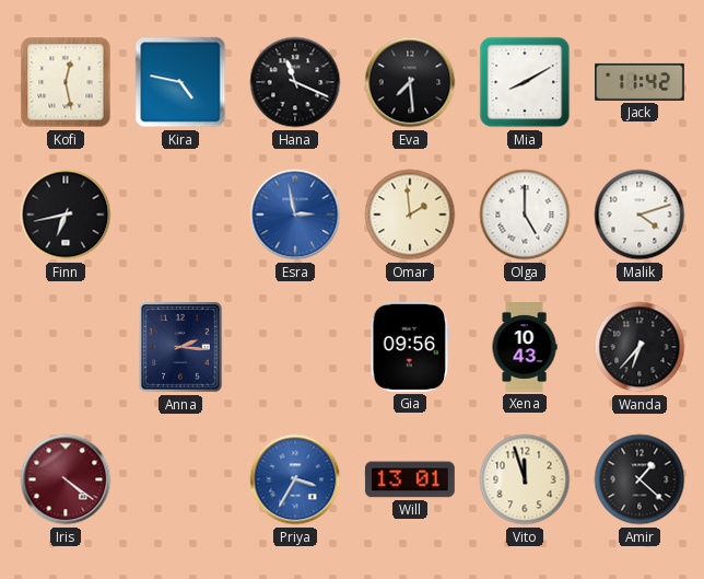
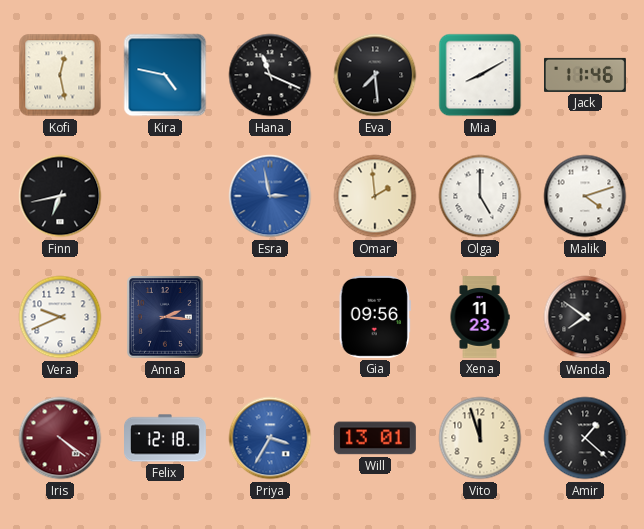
Jack: 11:42 -> 11:46
Vera: none -> 9:41
Xena: 10:43 -> 11:23
Wanda: 6:37 -> 7:51
Felix: none -> 12:18
